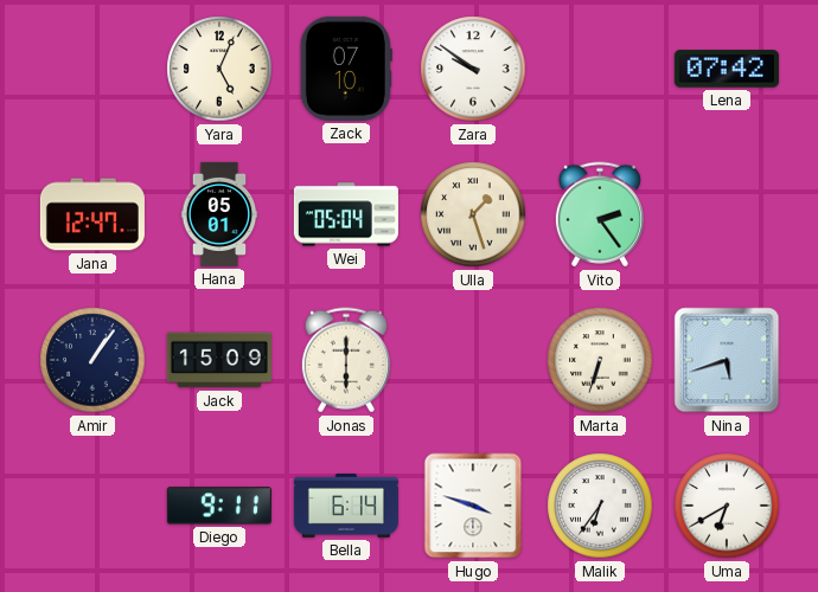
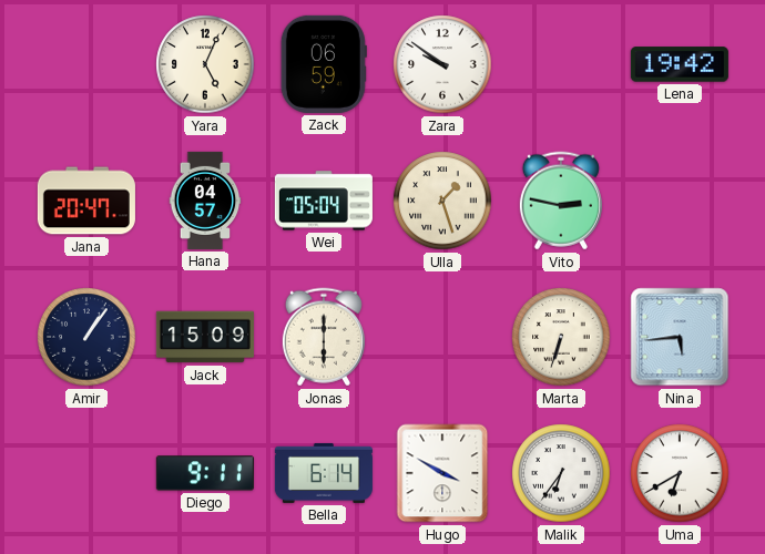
Zack: 07:10 -> 06:59
Lena: 07:42 -> 19:42
Jana: 12:47 -> 20:47
Hana: 05:01 -> 04:57
Vito: 2:24 -> 2:47
Nina: 5:42 -> 5:44
Hugo: 3:48 -> 3:50
